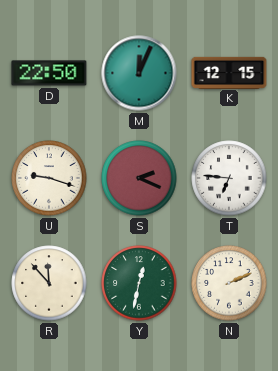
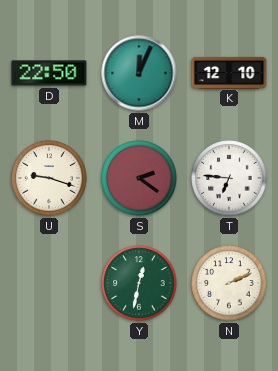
K: 12:15 -> 12:10
S: 2:19 -> 2:21
R: 11:53 -> none
